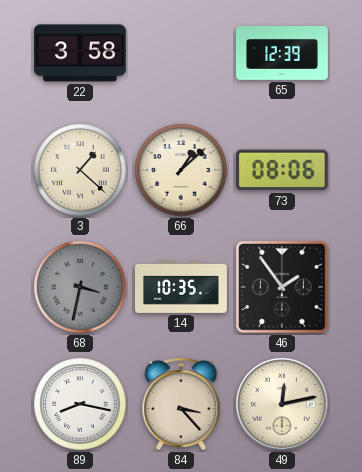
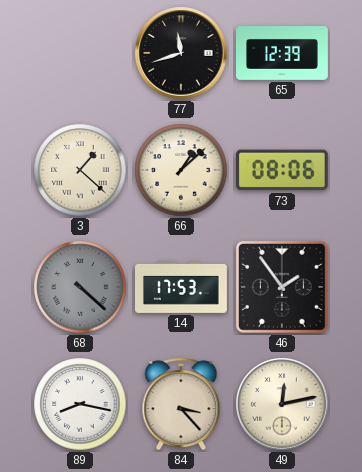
22: 3:58 -> none
77: none -> 11:42
68: 3:32 -> 4:22
14: 10:35 -> 17:53
